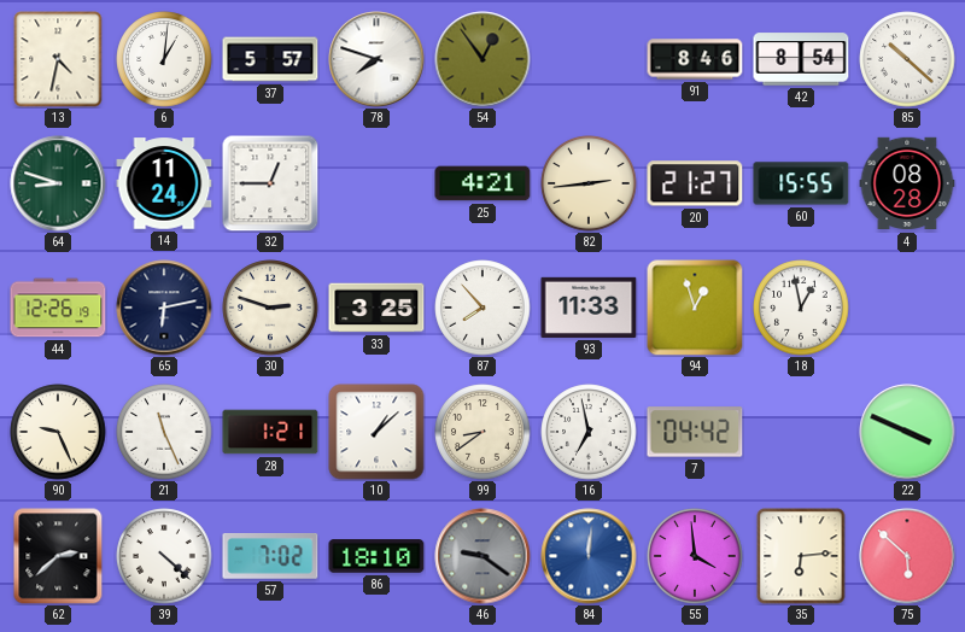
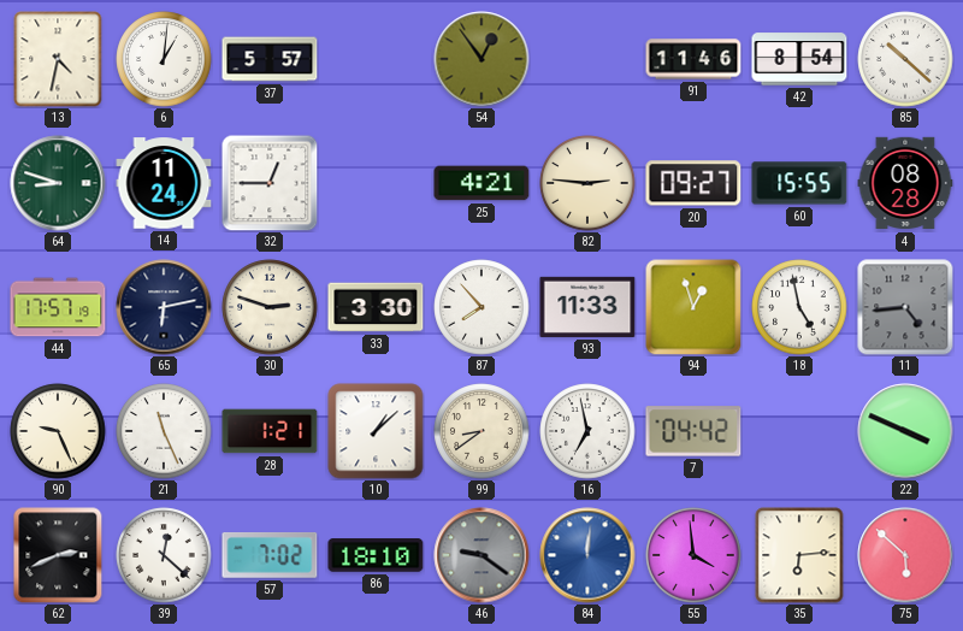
78: 7:48 -> none
91: 8:46 -> 11:46
82: 2:44 -> 2:46
20: 21:27 -> 09:27
44: 12:26 -> 17:57
33: 3:25 -> 3:30
18: 12:58 -> 4:58
11: none -> 4:44
62: 2:38 -> 2:41
39: 4:22 -> 12:22
